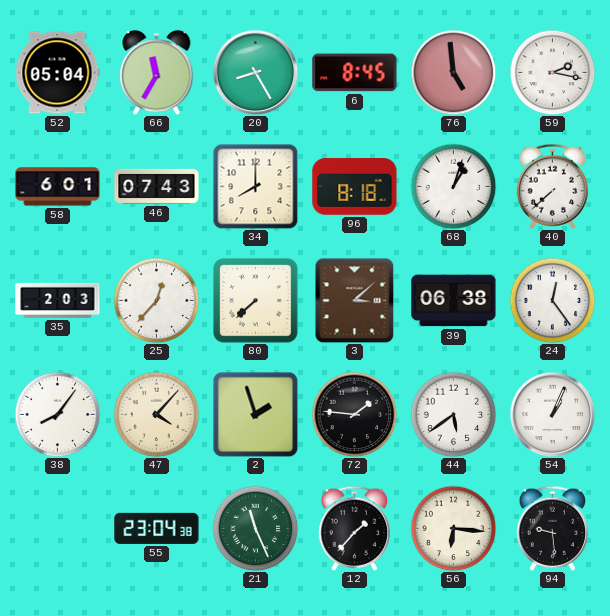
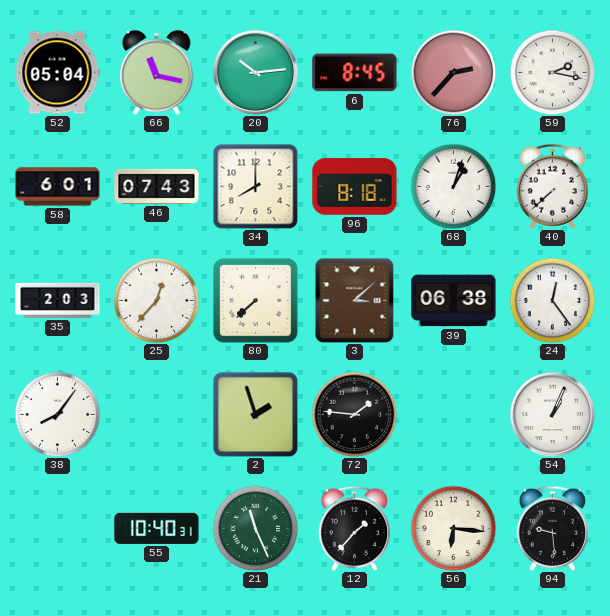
66: 11:35 -> 11:17
20: 8:25 -> 10:14
76: 4:59 -> 2:37
47: 4:07 -> none
44: 5:39 -> none
55: 23:04 -> 10:40
